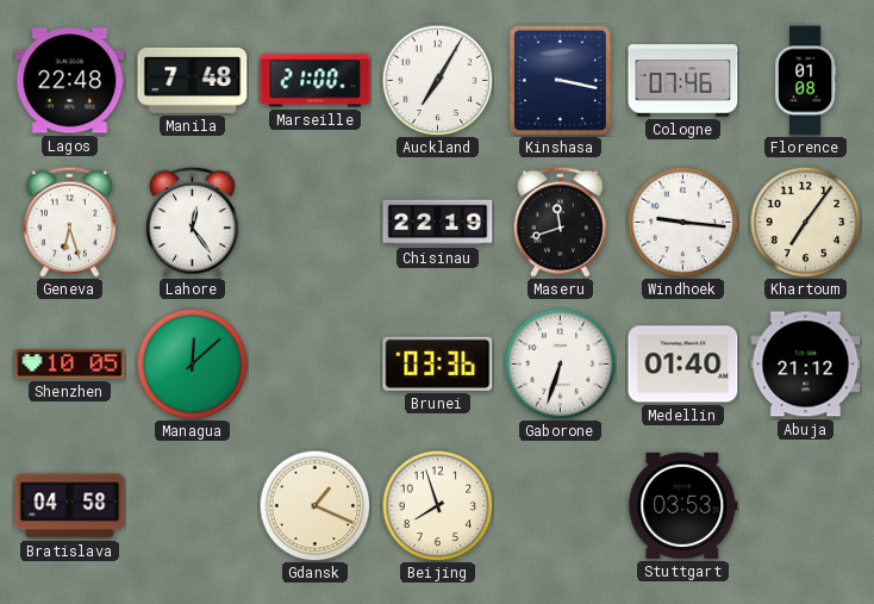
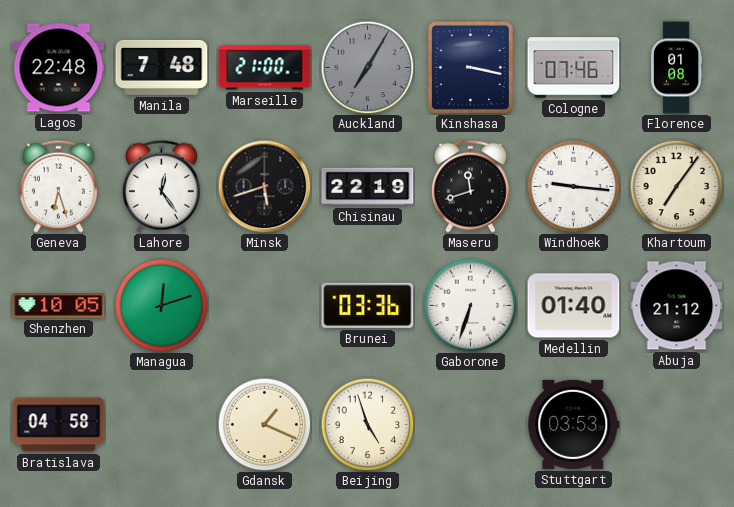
Auckland dial: white -> grey
Minsk: none -> 5:42
Managua: 12:08 -> 12:12
Beijing: 7:57 -> 4:57
